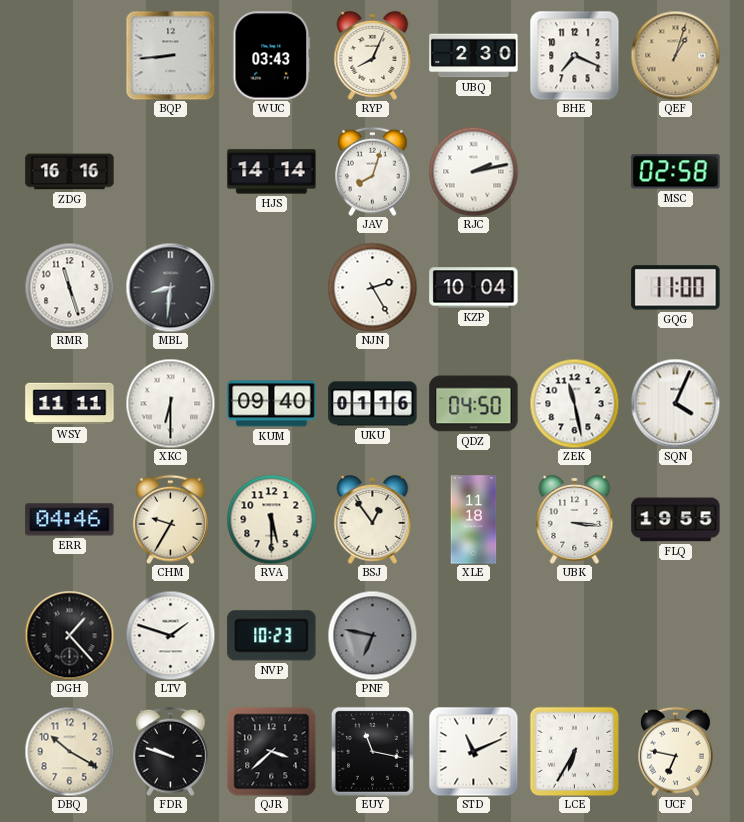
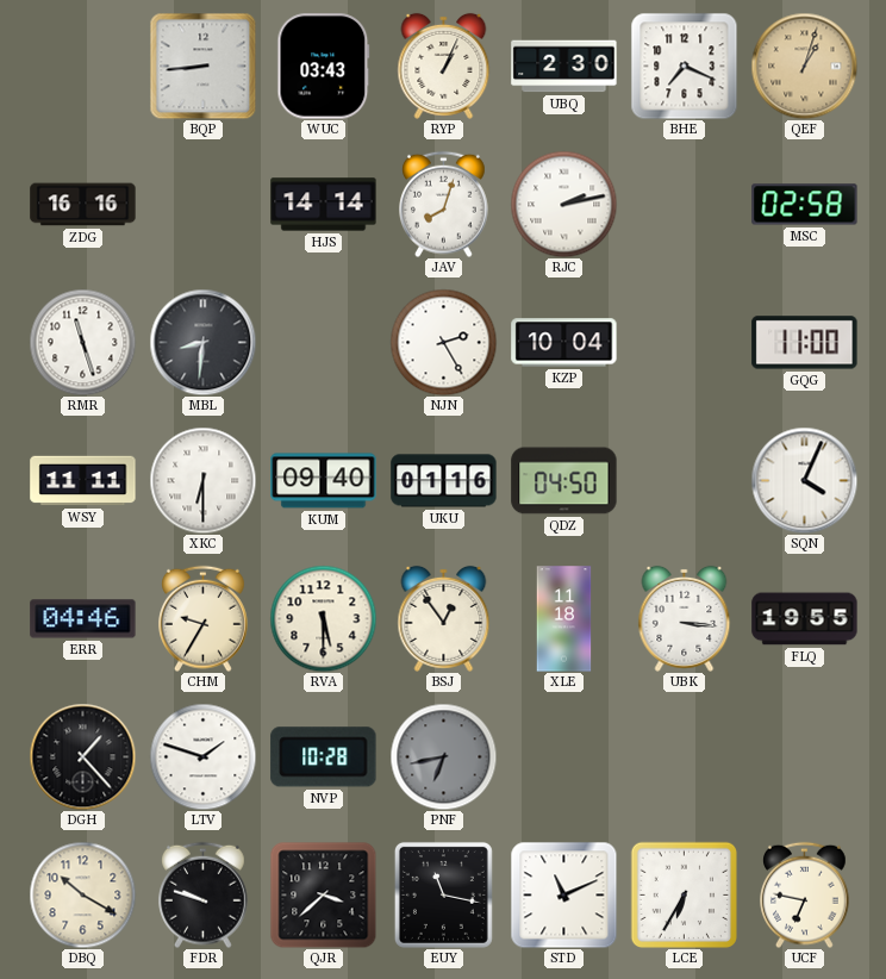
RYP: 8:04 -> 1:04
ZEK: 11:28 -> none
NVP: 10:23 -> 10:28
PNF: 6:47 -> 6:43
